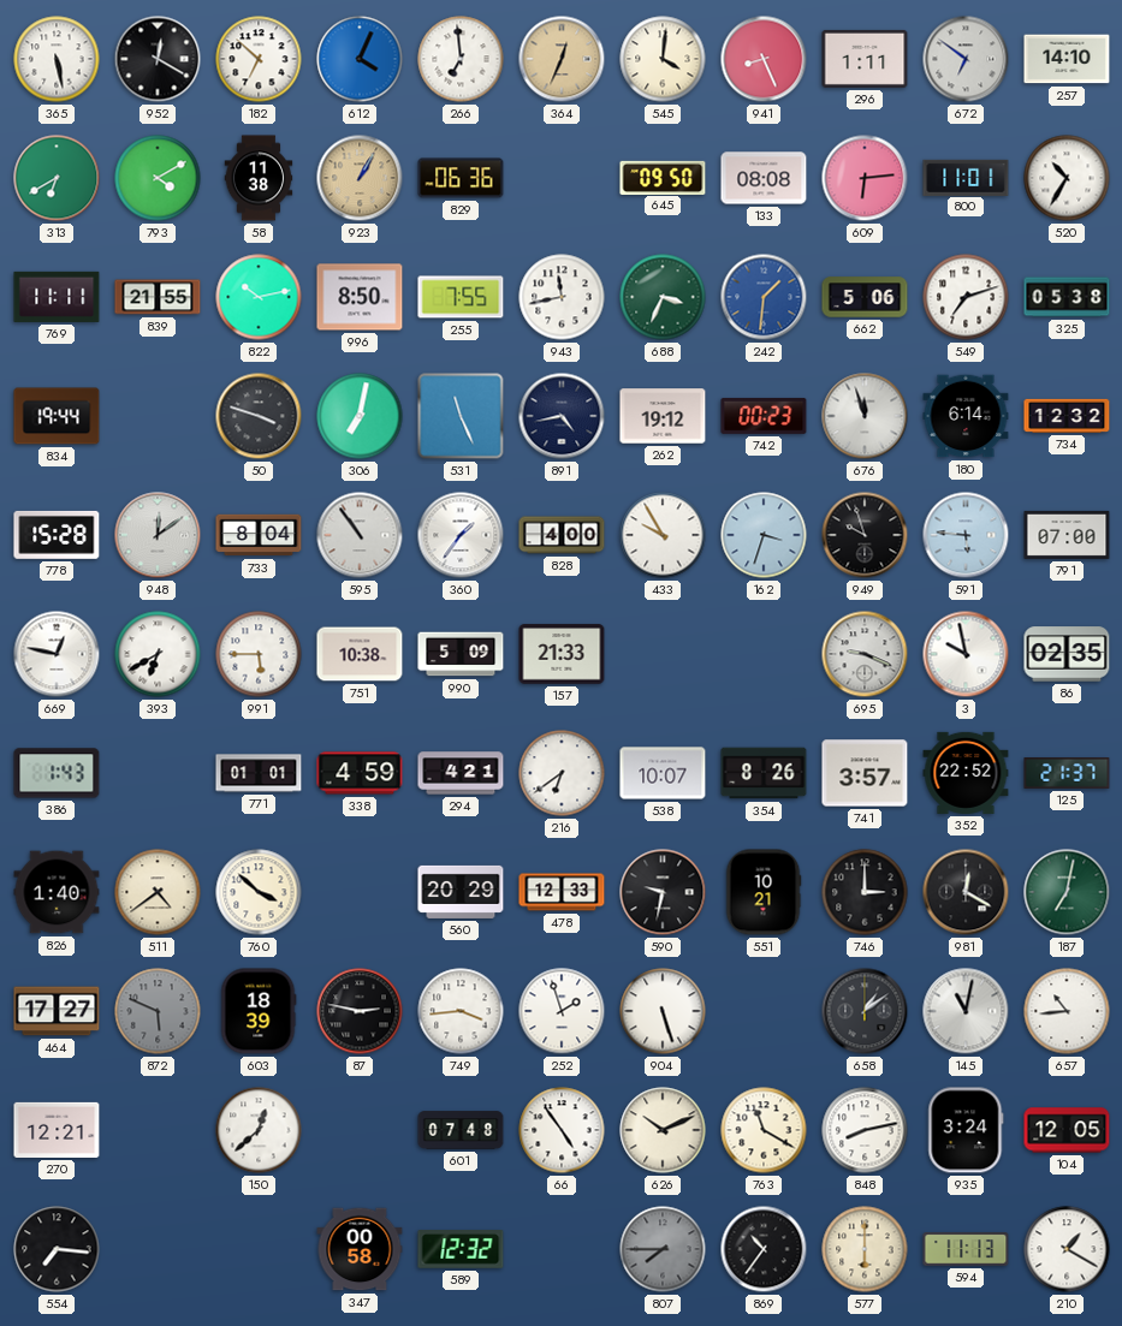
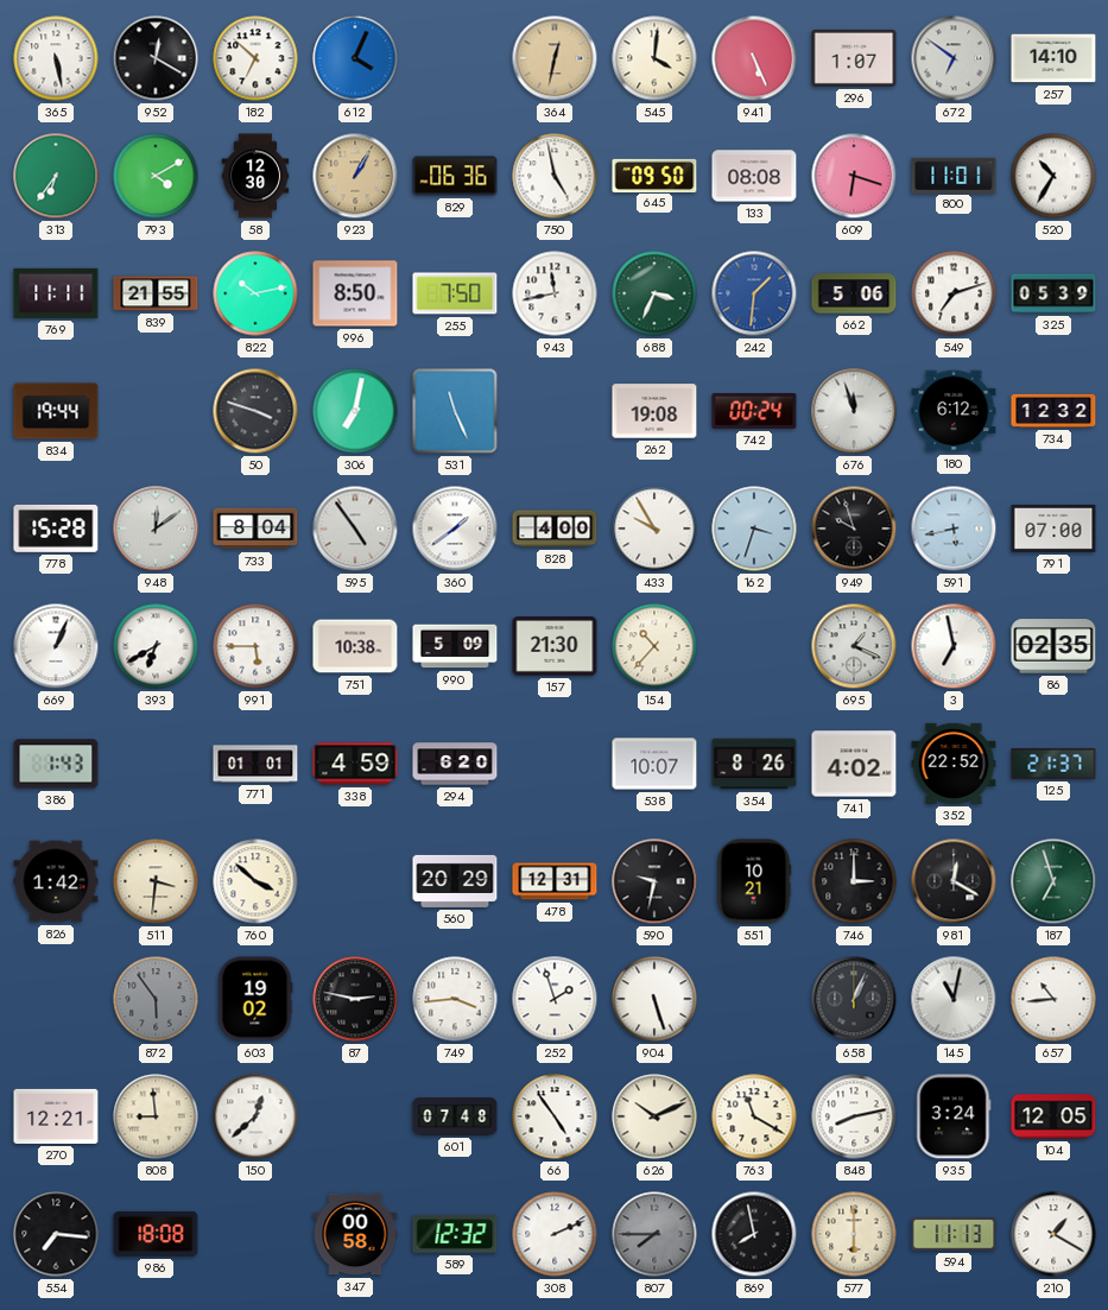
266: 6:59 -> none
364: 12:34 -> 12:32
941: 8:26 -> 5:26
296: 1:11 -> 1:07
313: 6:40 -> 6:36
58: 11:38 -> 12:30
750: none -> 4:58
609: 6:14 -> 6:18
255: 7:55 -> 7:50
325: 05:38 -> 05:39
891: 4:43 -> none
262: 19:12 -> 19:08
742: 00:23 -> 00:24
180: 6:14 -> 6:12
595: 10:54 -> 4:54
360: 1:36 -> 1:39
591: 5:46 -> 5:43
669: 12:47 -> 1:04
157: 21:33 -> 21:30
154: none -> 10:37
695: 9:19 -> 1:19
3: 9:58 -> 6:58
294: 4:21 -> 6:20
216: 6:39 -> none
741: 3:57 -> 4:02
826: 1:40 -> 1:42
511: 4:39 -> 3:31
478: 12:33 -> 12:31
187: 7:02 -> 6:57
464: 17:27 -> none
872: 5:49 -> 5:54
603: 18:39 -> 19:02
658: 1:09 -> 1:04
808: none -> 8:59
986: none -> 18:08
308: none -> 2:11
869: 10:36 -> 7:58
